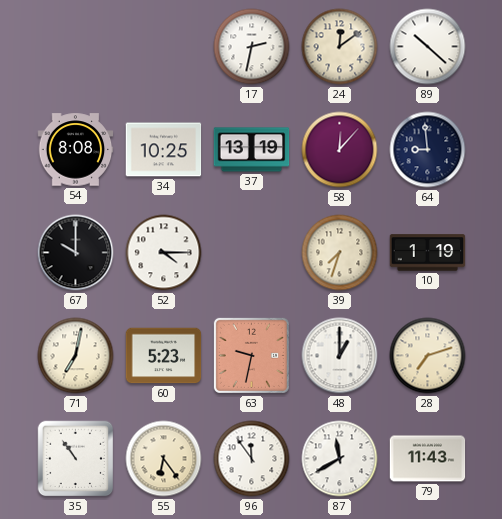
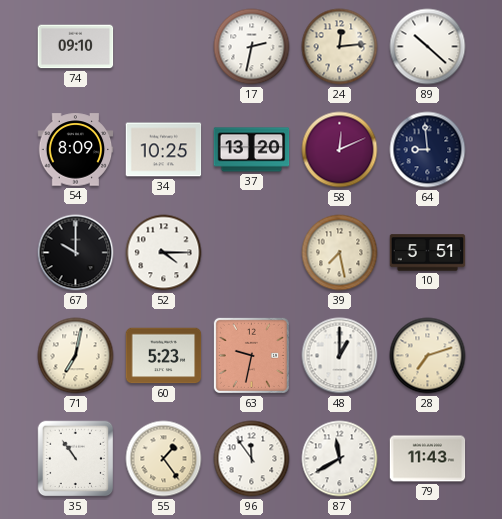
74: none -> 09:10
24: 12:09 -> 12:14
54: 8:08 -> 8:09
37: 13:19 -> 13:20
58: 12:07 -> 12:11
39: 7:33 -> 7:28
10: 1:19 -> 5:51
55: 6:24 -> 1:24
